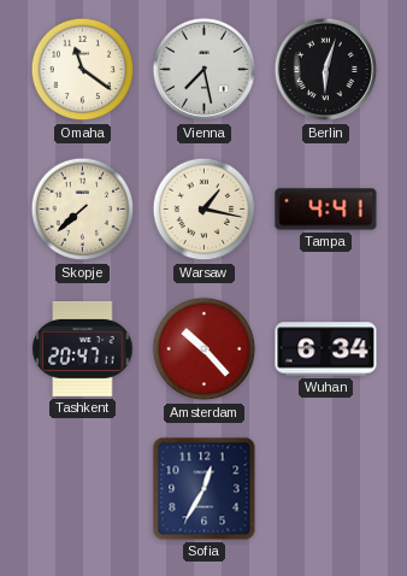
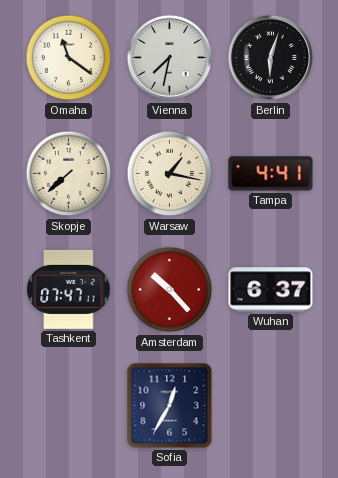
Vienna: 7:28 -> 7:32
Tashkent: 20:47 -> 07:47
Wuhan: 6:34 -> 6:37
